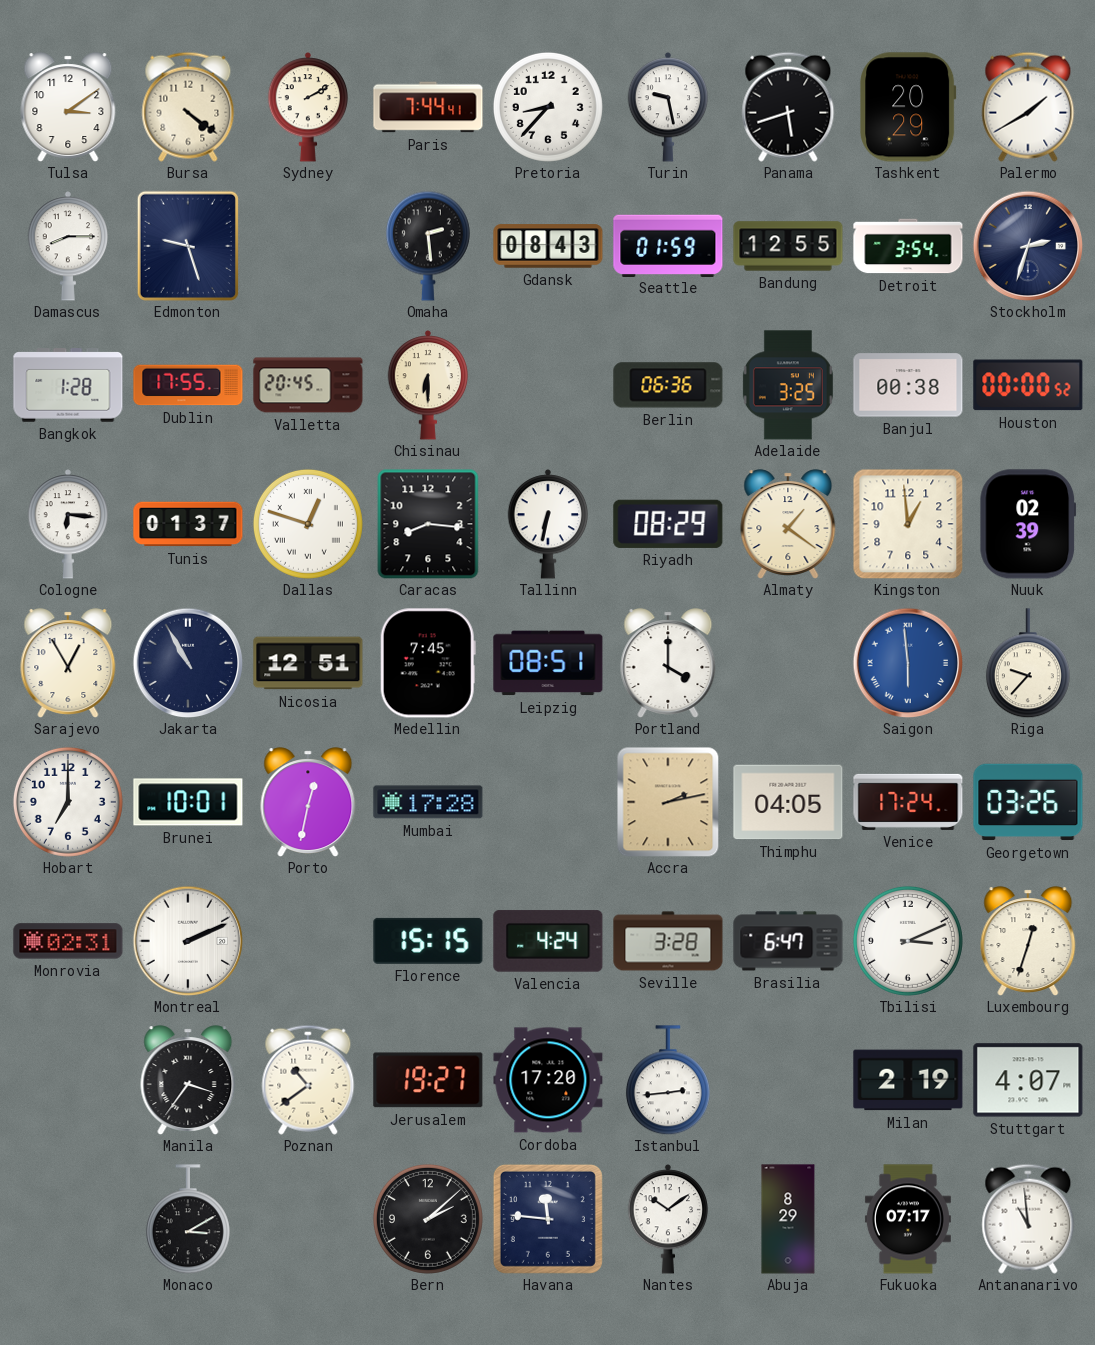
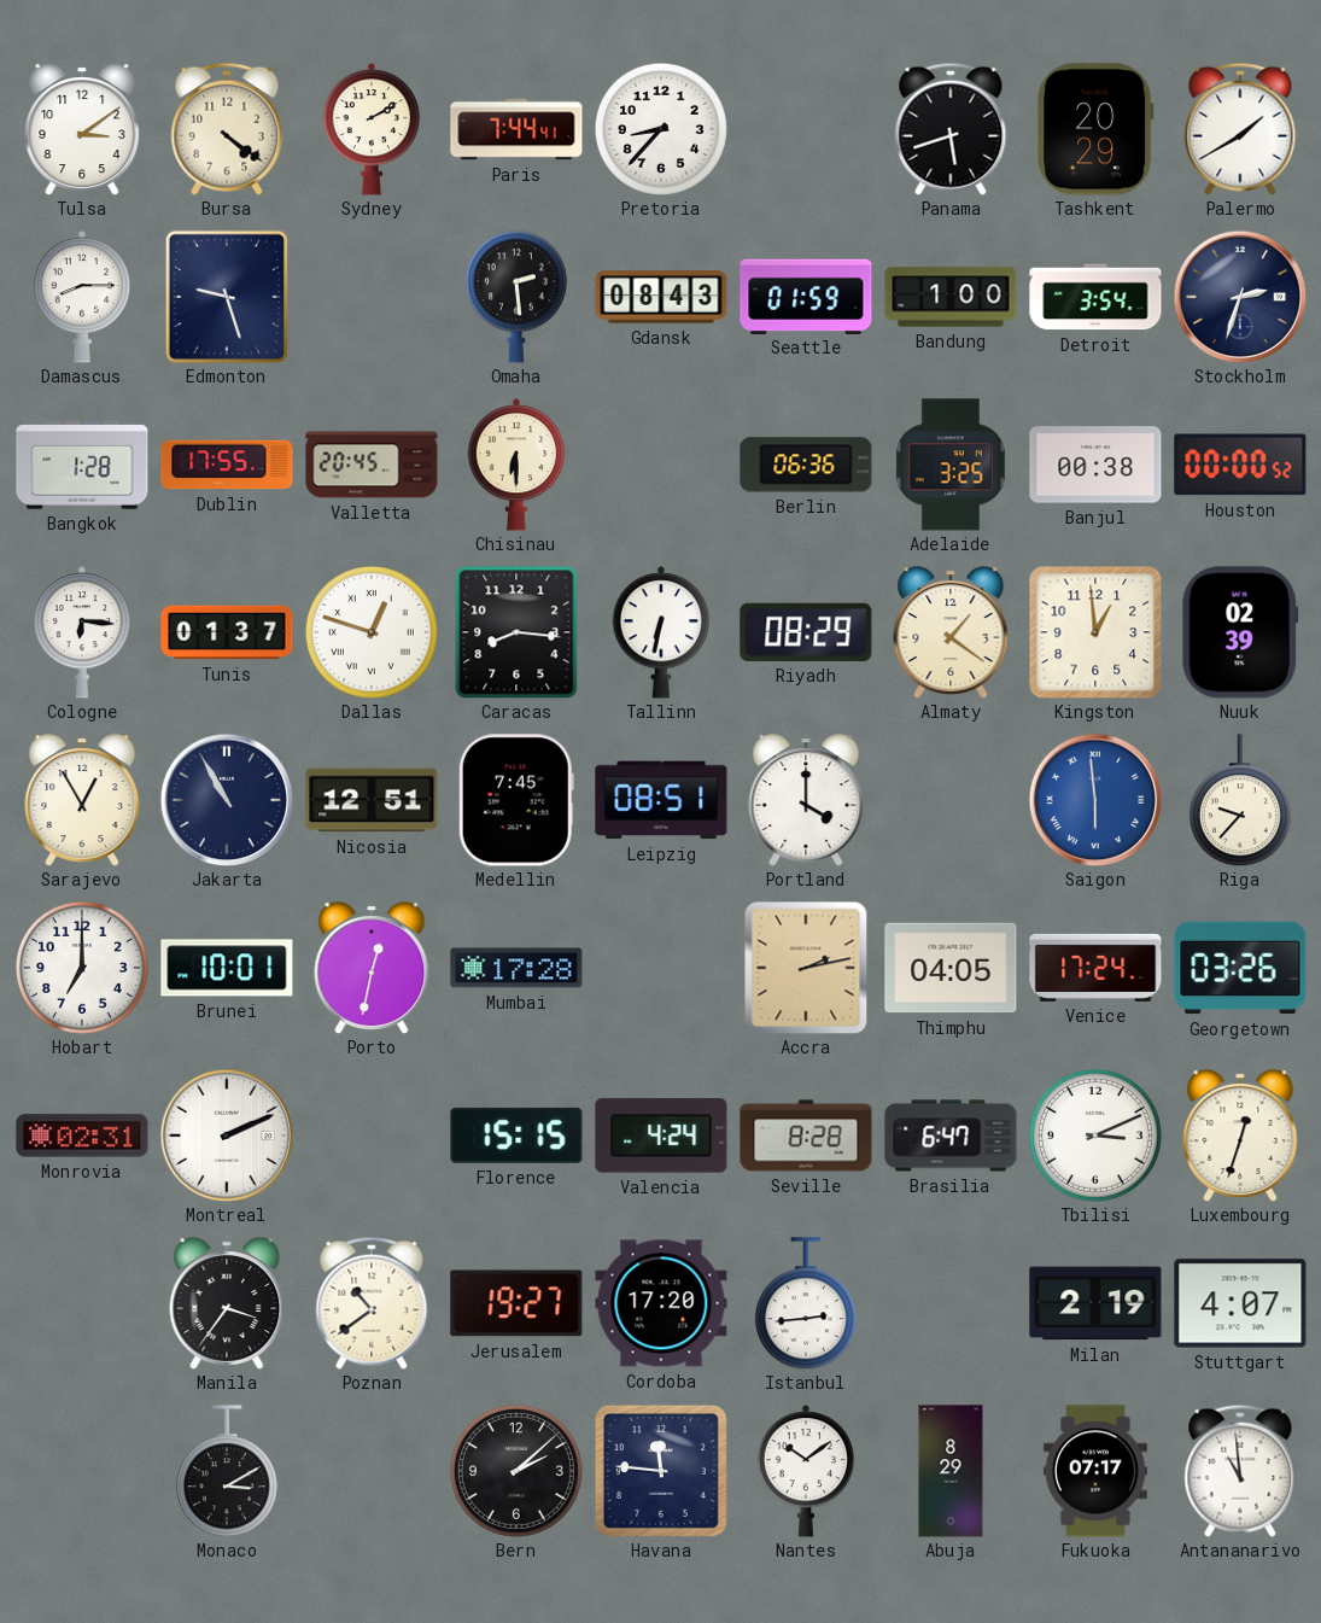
Turin: 9:28 -> none
Bandung: 12:55 -> 1:00
Seville: 3:28 -> 8:28
